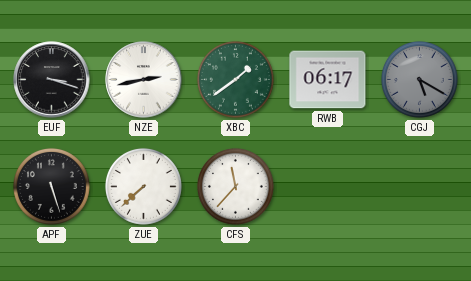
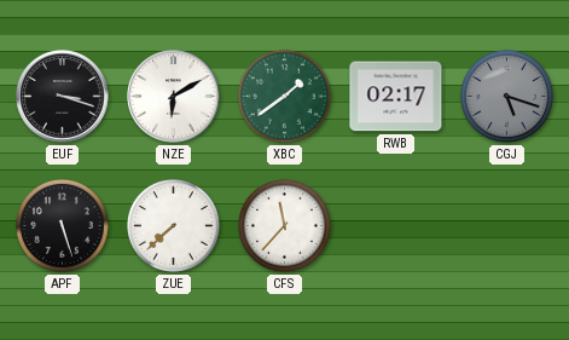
NZE: 2:43 -> 6:10
RWB: 06:17 -> 02:17
CGJ: 5:20 -> 5:18
